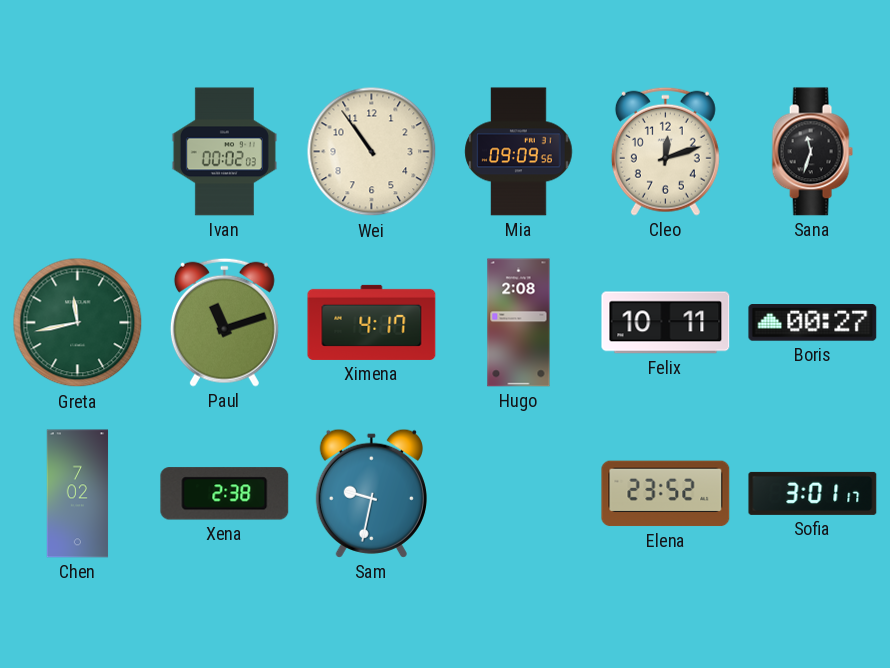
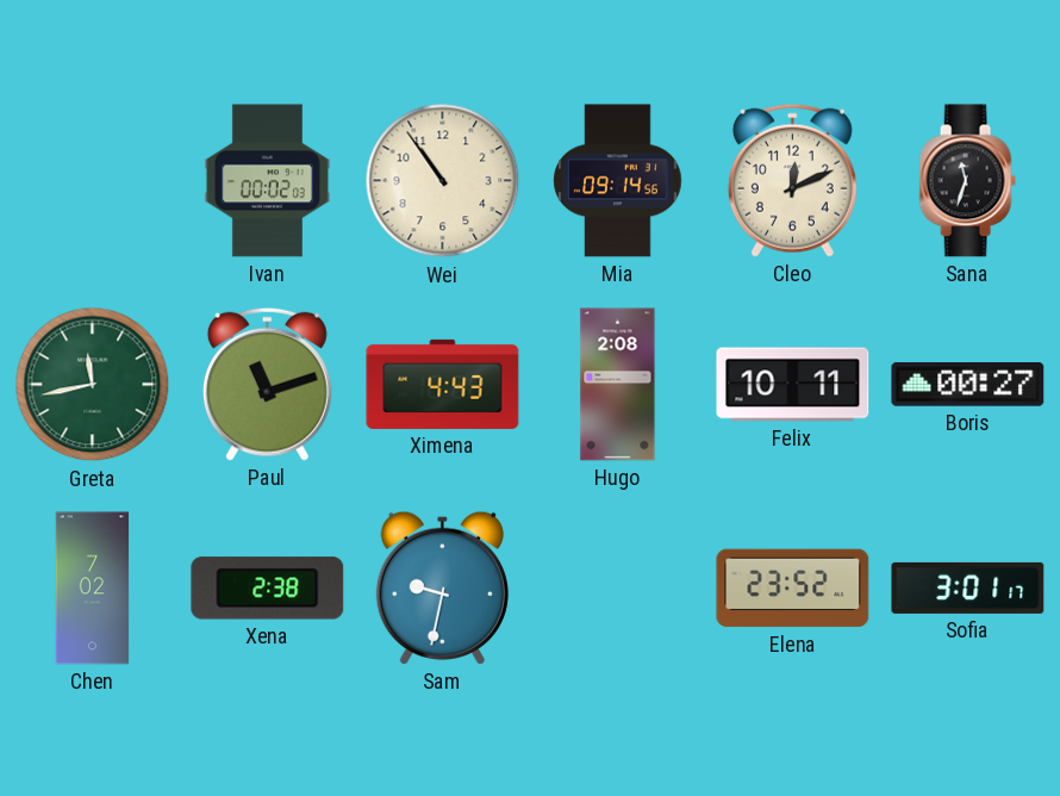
Mia: 09:09 -> 09:14
Cleo: 12:12 -> 12:11
Ximena: 4:17 -> 4:43
